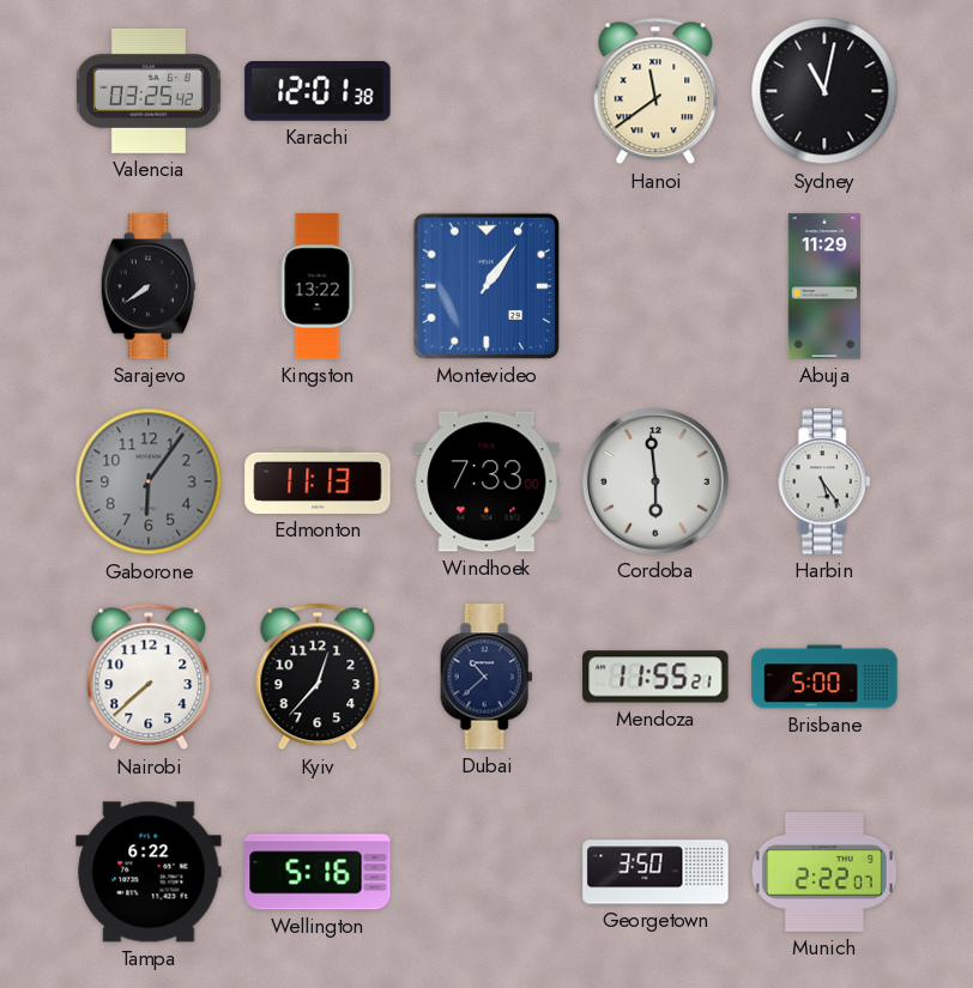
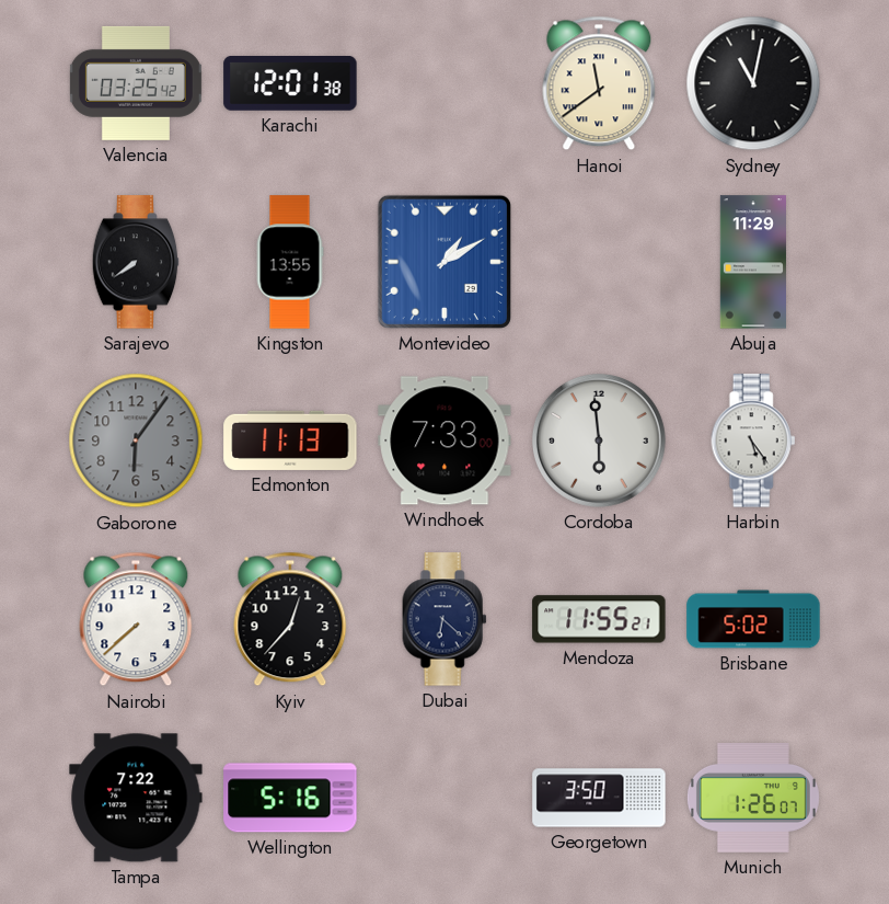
Kingston: 13:22 -> 13:55
Montevideo: 1:06 -> 1:10
Dubai: 10:38 -> 6:22
Brisbane: 5:00 -> 5:02
Tampa: 6:22 -> 7:22
Munich: 2:22 -> 1:26
